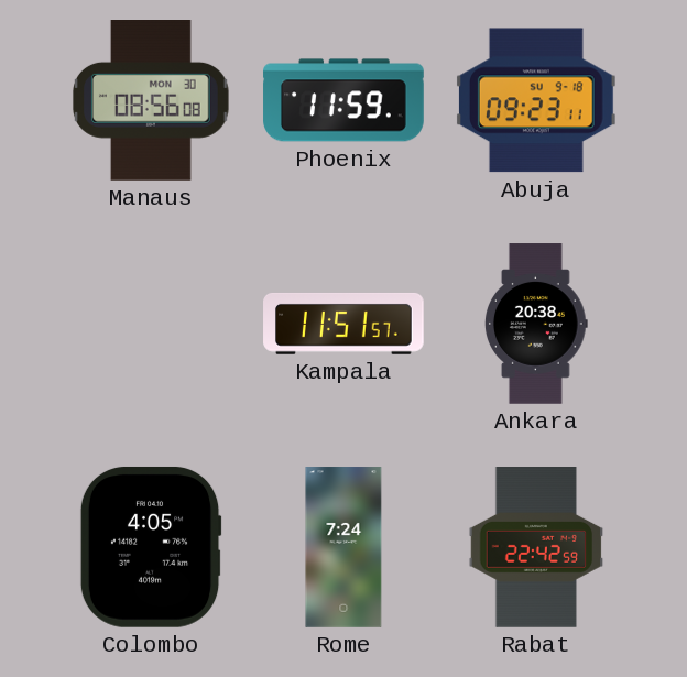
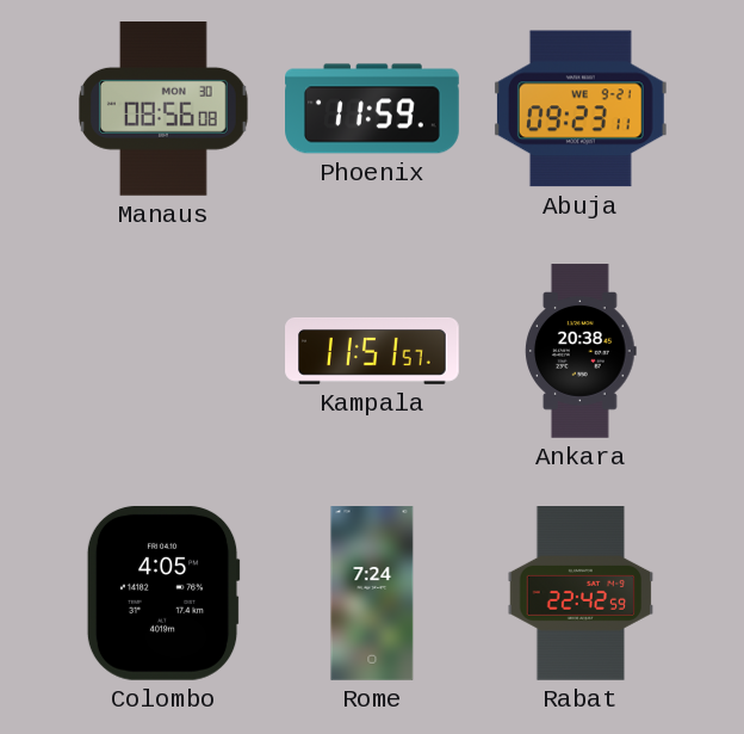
Abuja date: SU 9-18 -> WE 9-21
